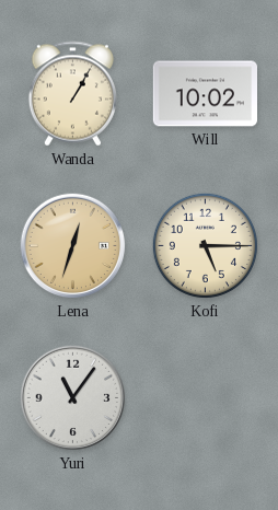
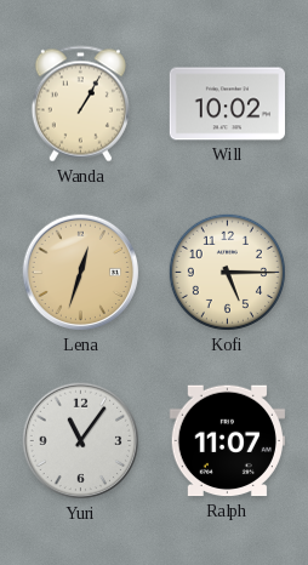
Ralph: none -> 11:07
